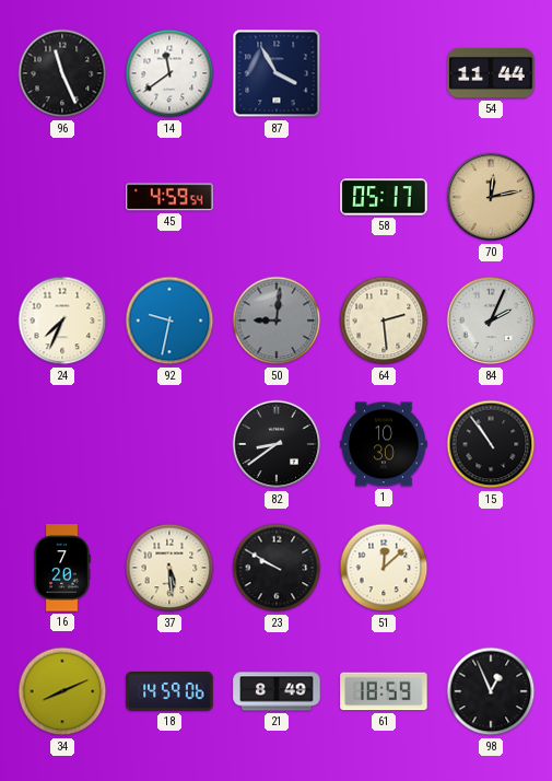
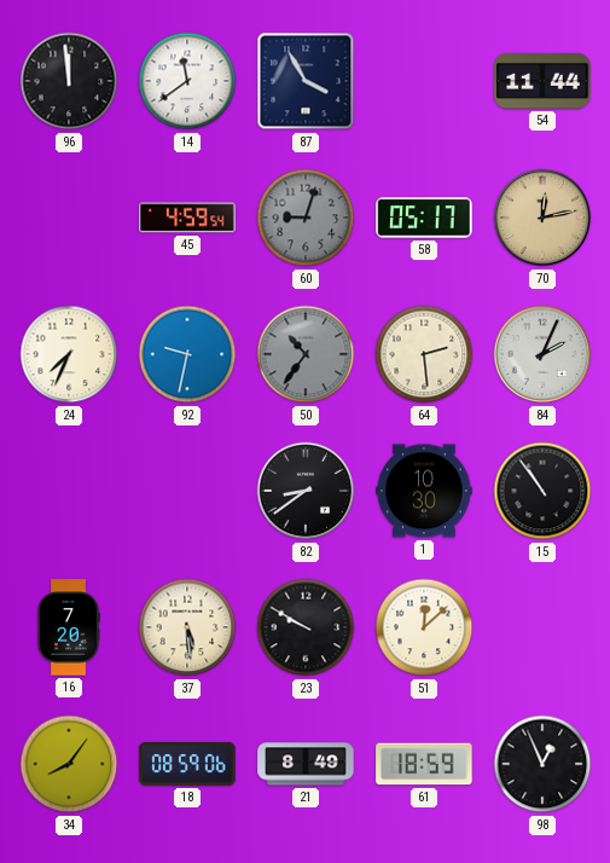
96: 11:26 -> 11:59
60: none -> 9:03
50: 9:01 -> 10:36
34: 8:11 -> 8:06
18: 14:59 -> 08:59
